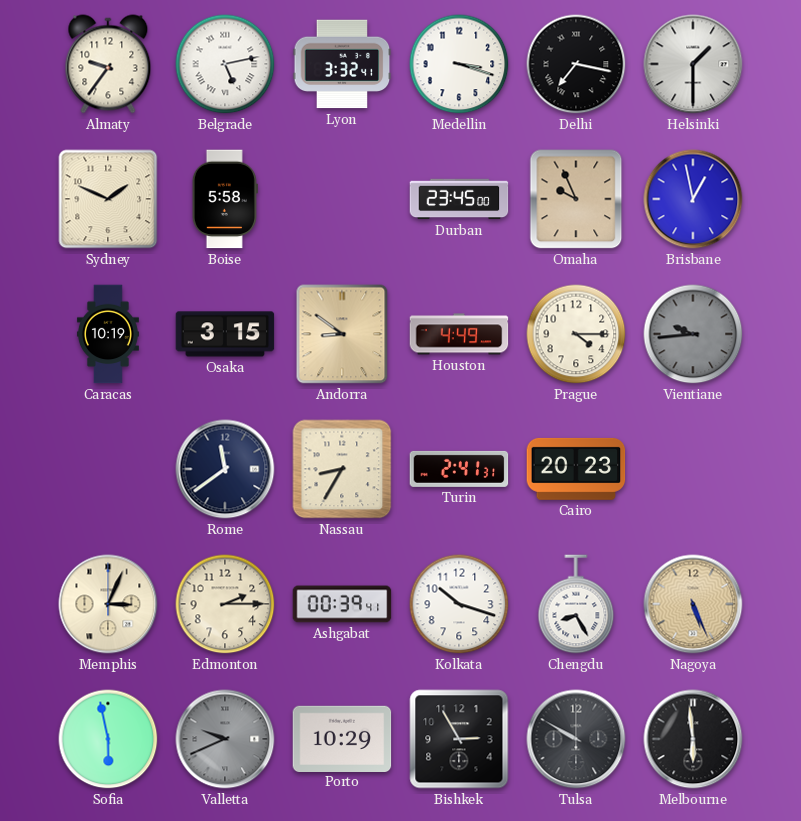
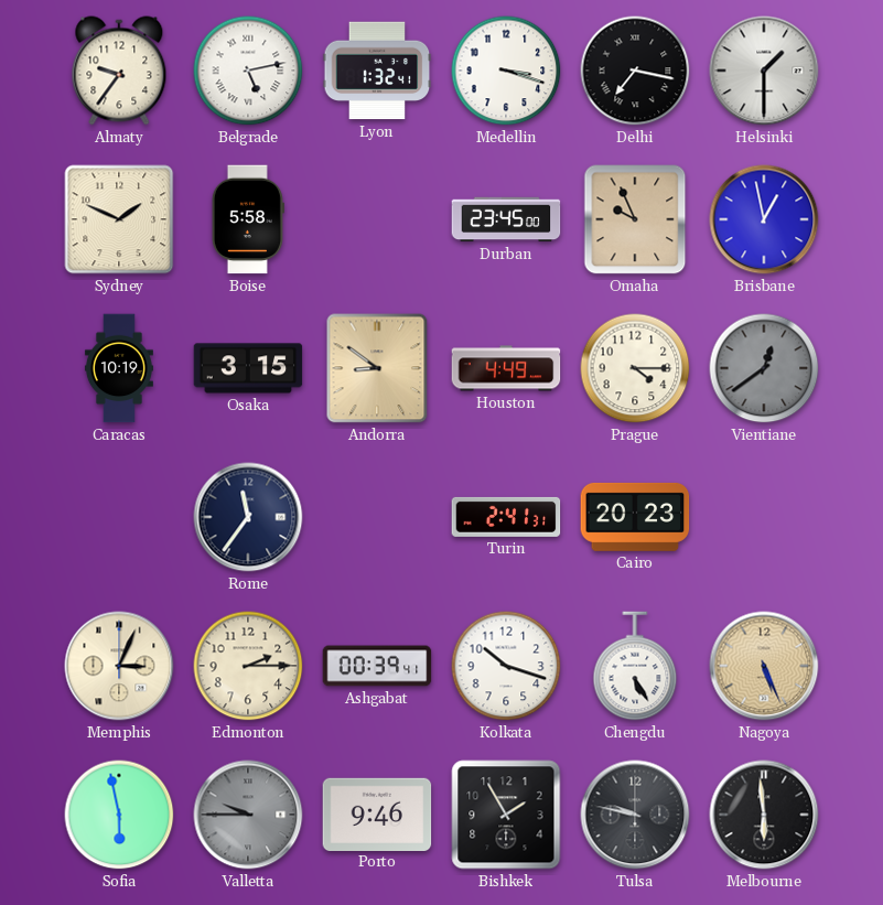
Lyon: 3:32 -> 1:32
Vientiane: 9:44 -> 12:39
Rome: 11:39 -> 11:36
Nassau: 8:35 -> none
Chengdu: 8:25 -> 5:25
Valletta: 9:41 -> 9:45
Porto: 10:29 -> 9:46
Bishkek: 2:55 -> 1:55
Tulsa: 9:50 -> 9:47
